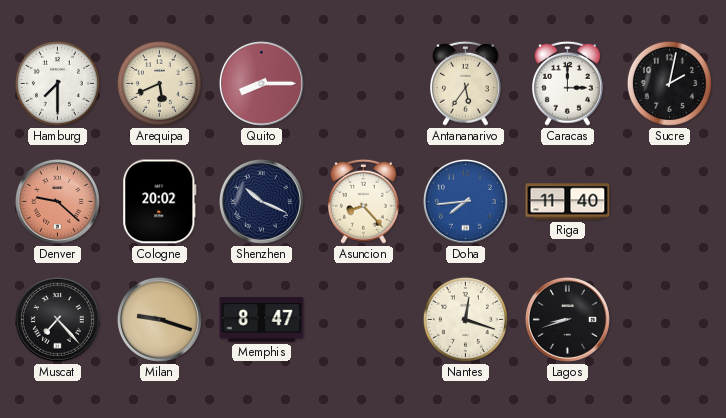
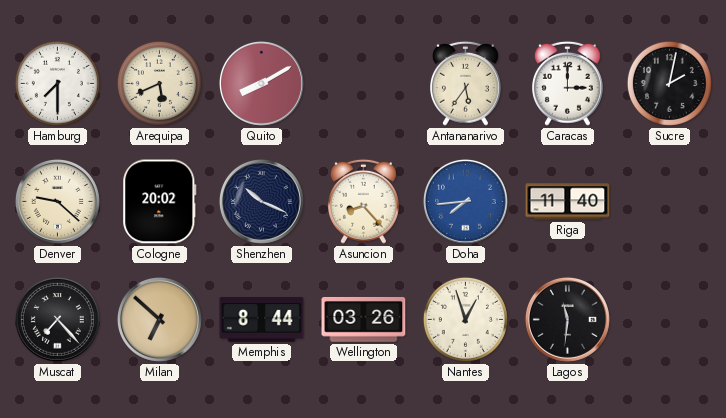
Quito: 8:15 -> 8:10
Denver dial: salmon -> cream
Milan: 9:18 -> 6:52
Memphis: 8:47 -> 8:44
Wellington: none -> 03:26
Nantes: 12:18 -> 12:57
Lagos: 8:42 -> 11:31
